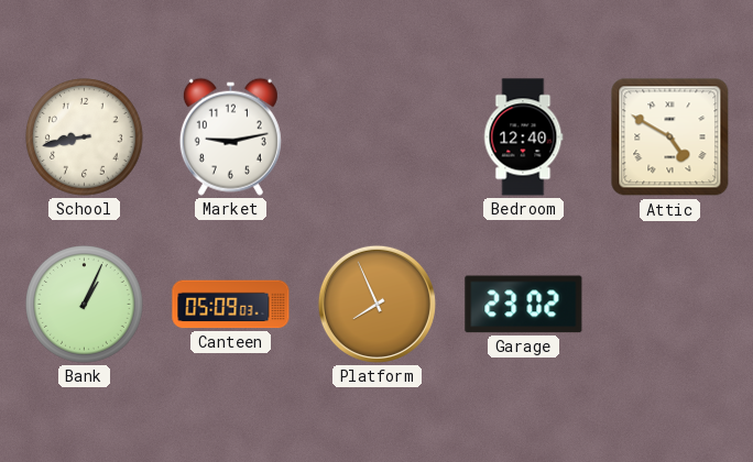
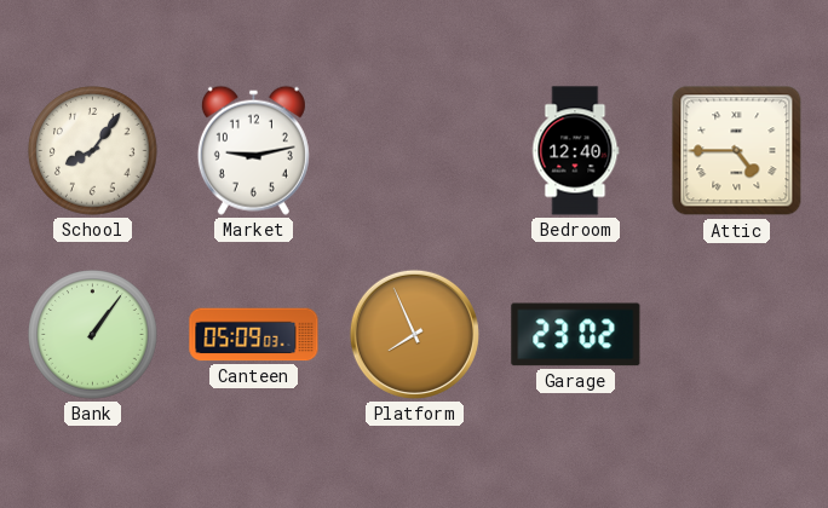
School: 8:43 -> 8:06
Attic: 4:50 -> 4:45
Bank: 1:04 -> 1:06
